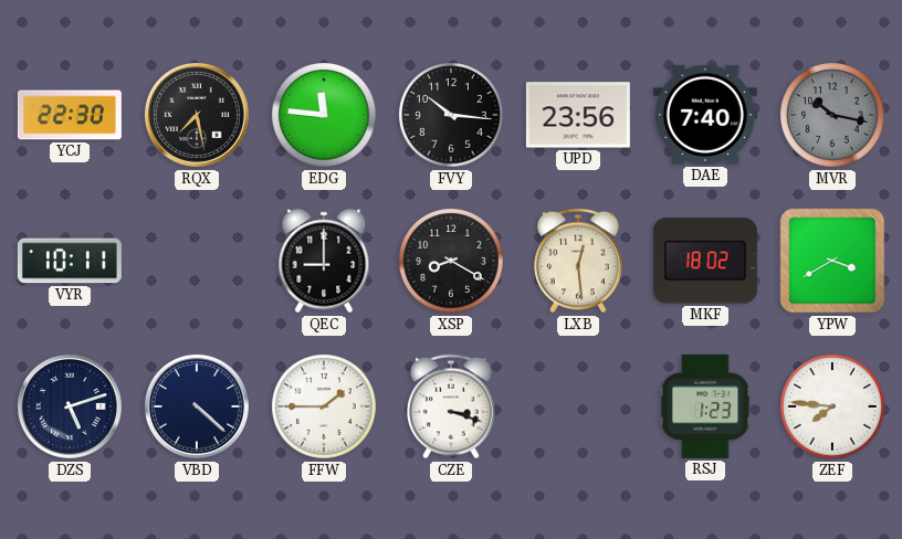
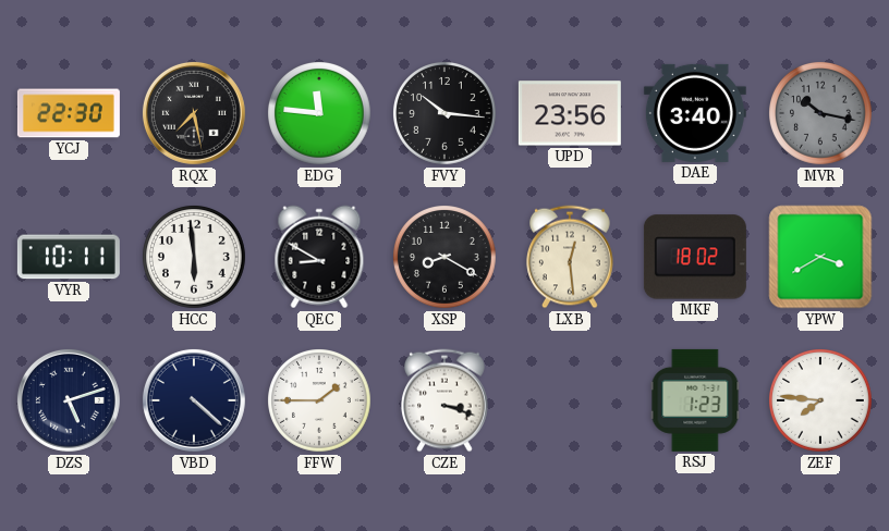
DAE: 7:40 -> 3:40
HCC: none -> 5:59
QEC: 9:00 -> 8:50
